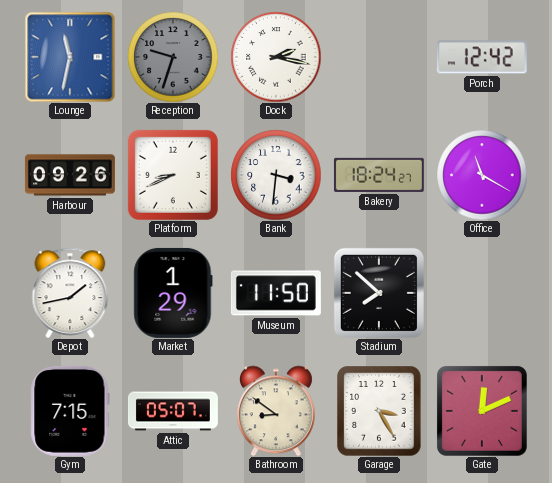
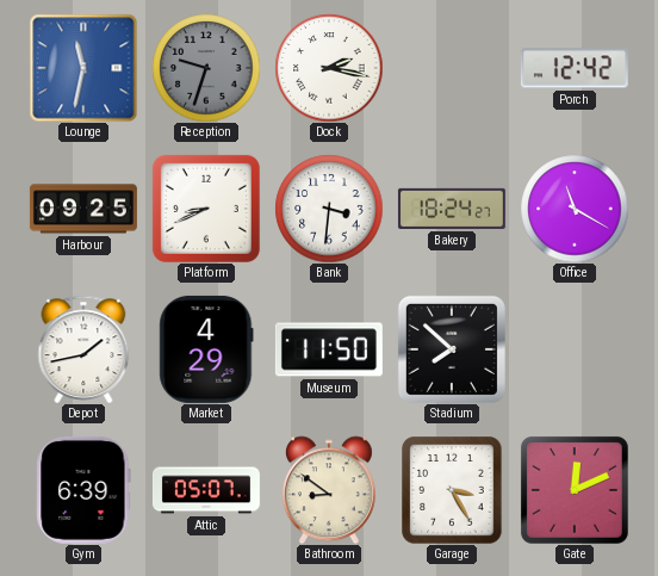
Harbour: 09:26 -> 09:25
Market: 1:29 -> 4:29
Gym: 7:15 -> 6:39
